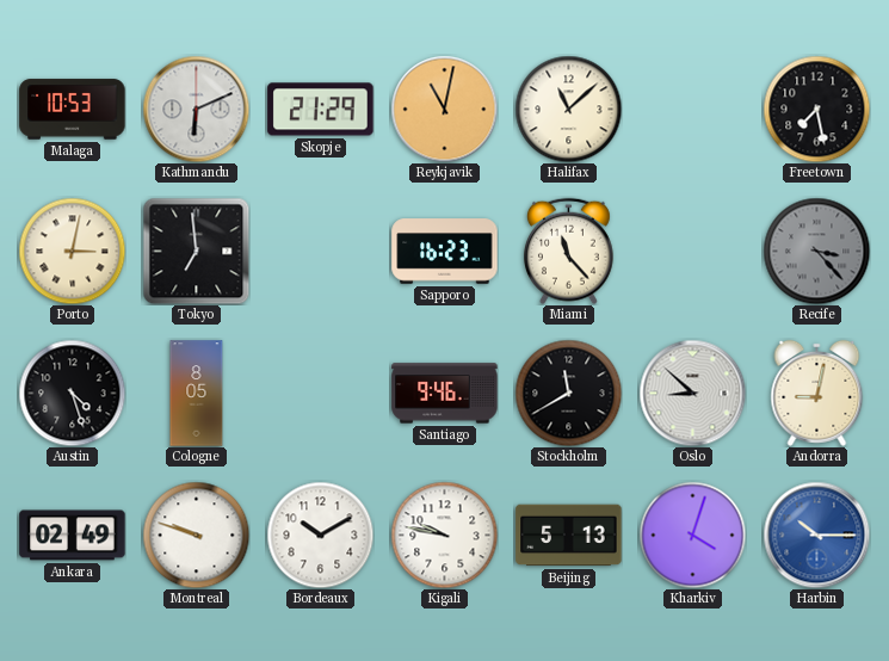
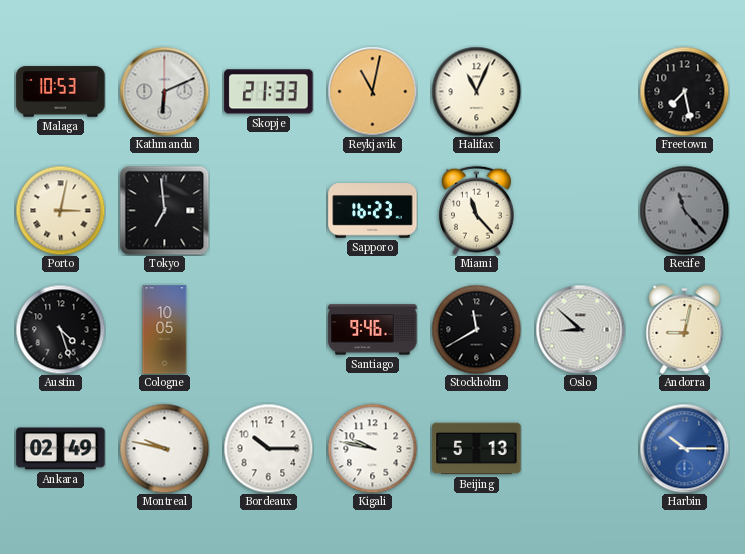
Skopje: 21:29 -> 21:33
Halifax: 11:08 -> 11:04
Recife: 3:23 -> 11:23
Cologne: 8:05 -> 10:05
Montreal: 9:48 -> 9:47
Bordeaux: 10:10 -> 10:15
Kharkiv: 4:03 -> none
